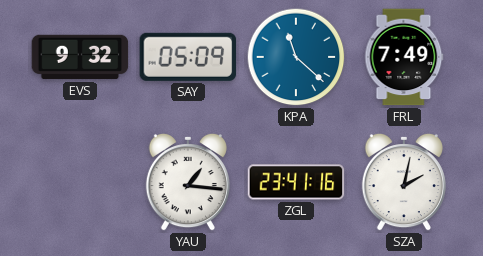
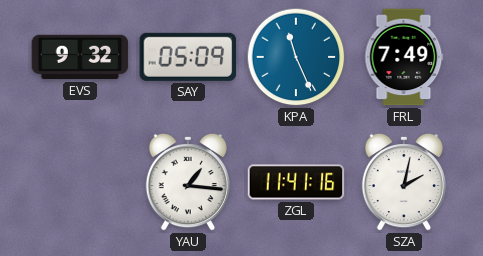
KPA: 11:22 -> 11:26
ZGL: 23:41 -> 11:41
